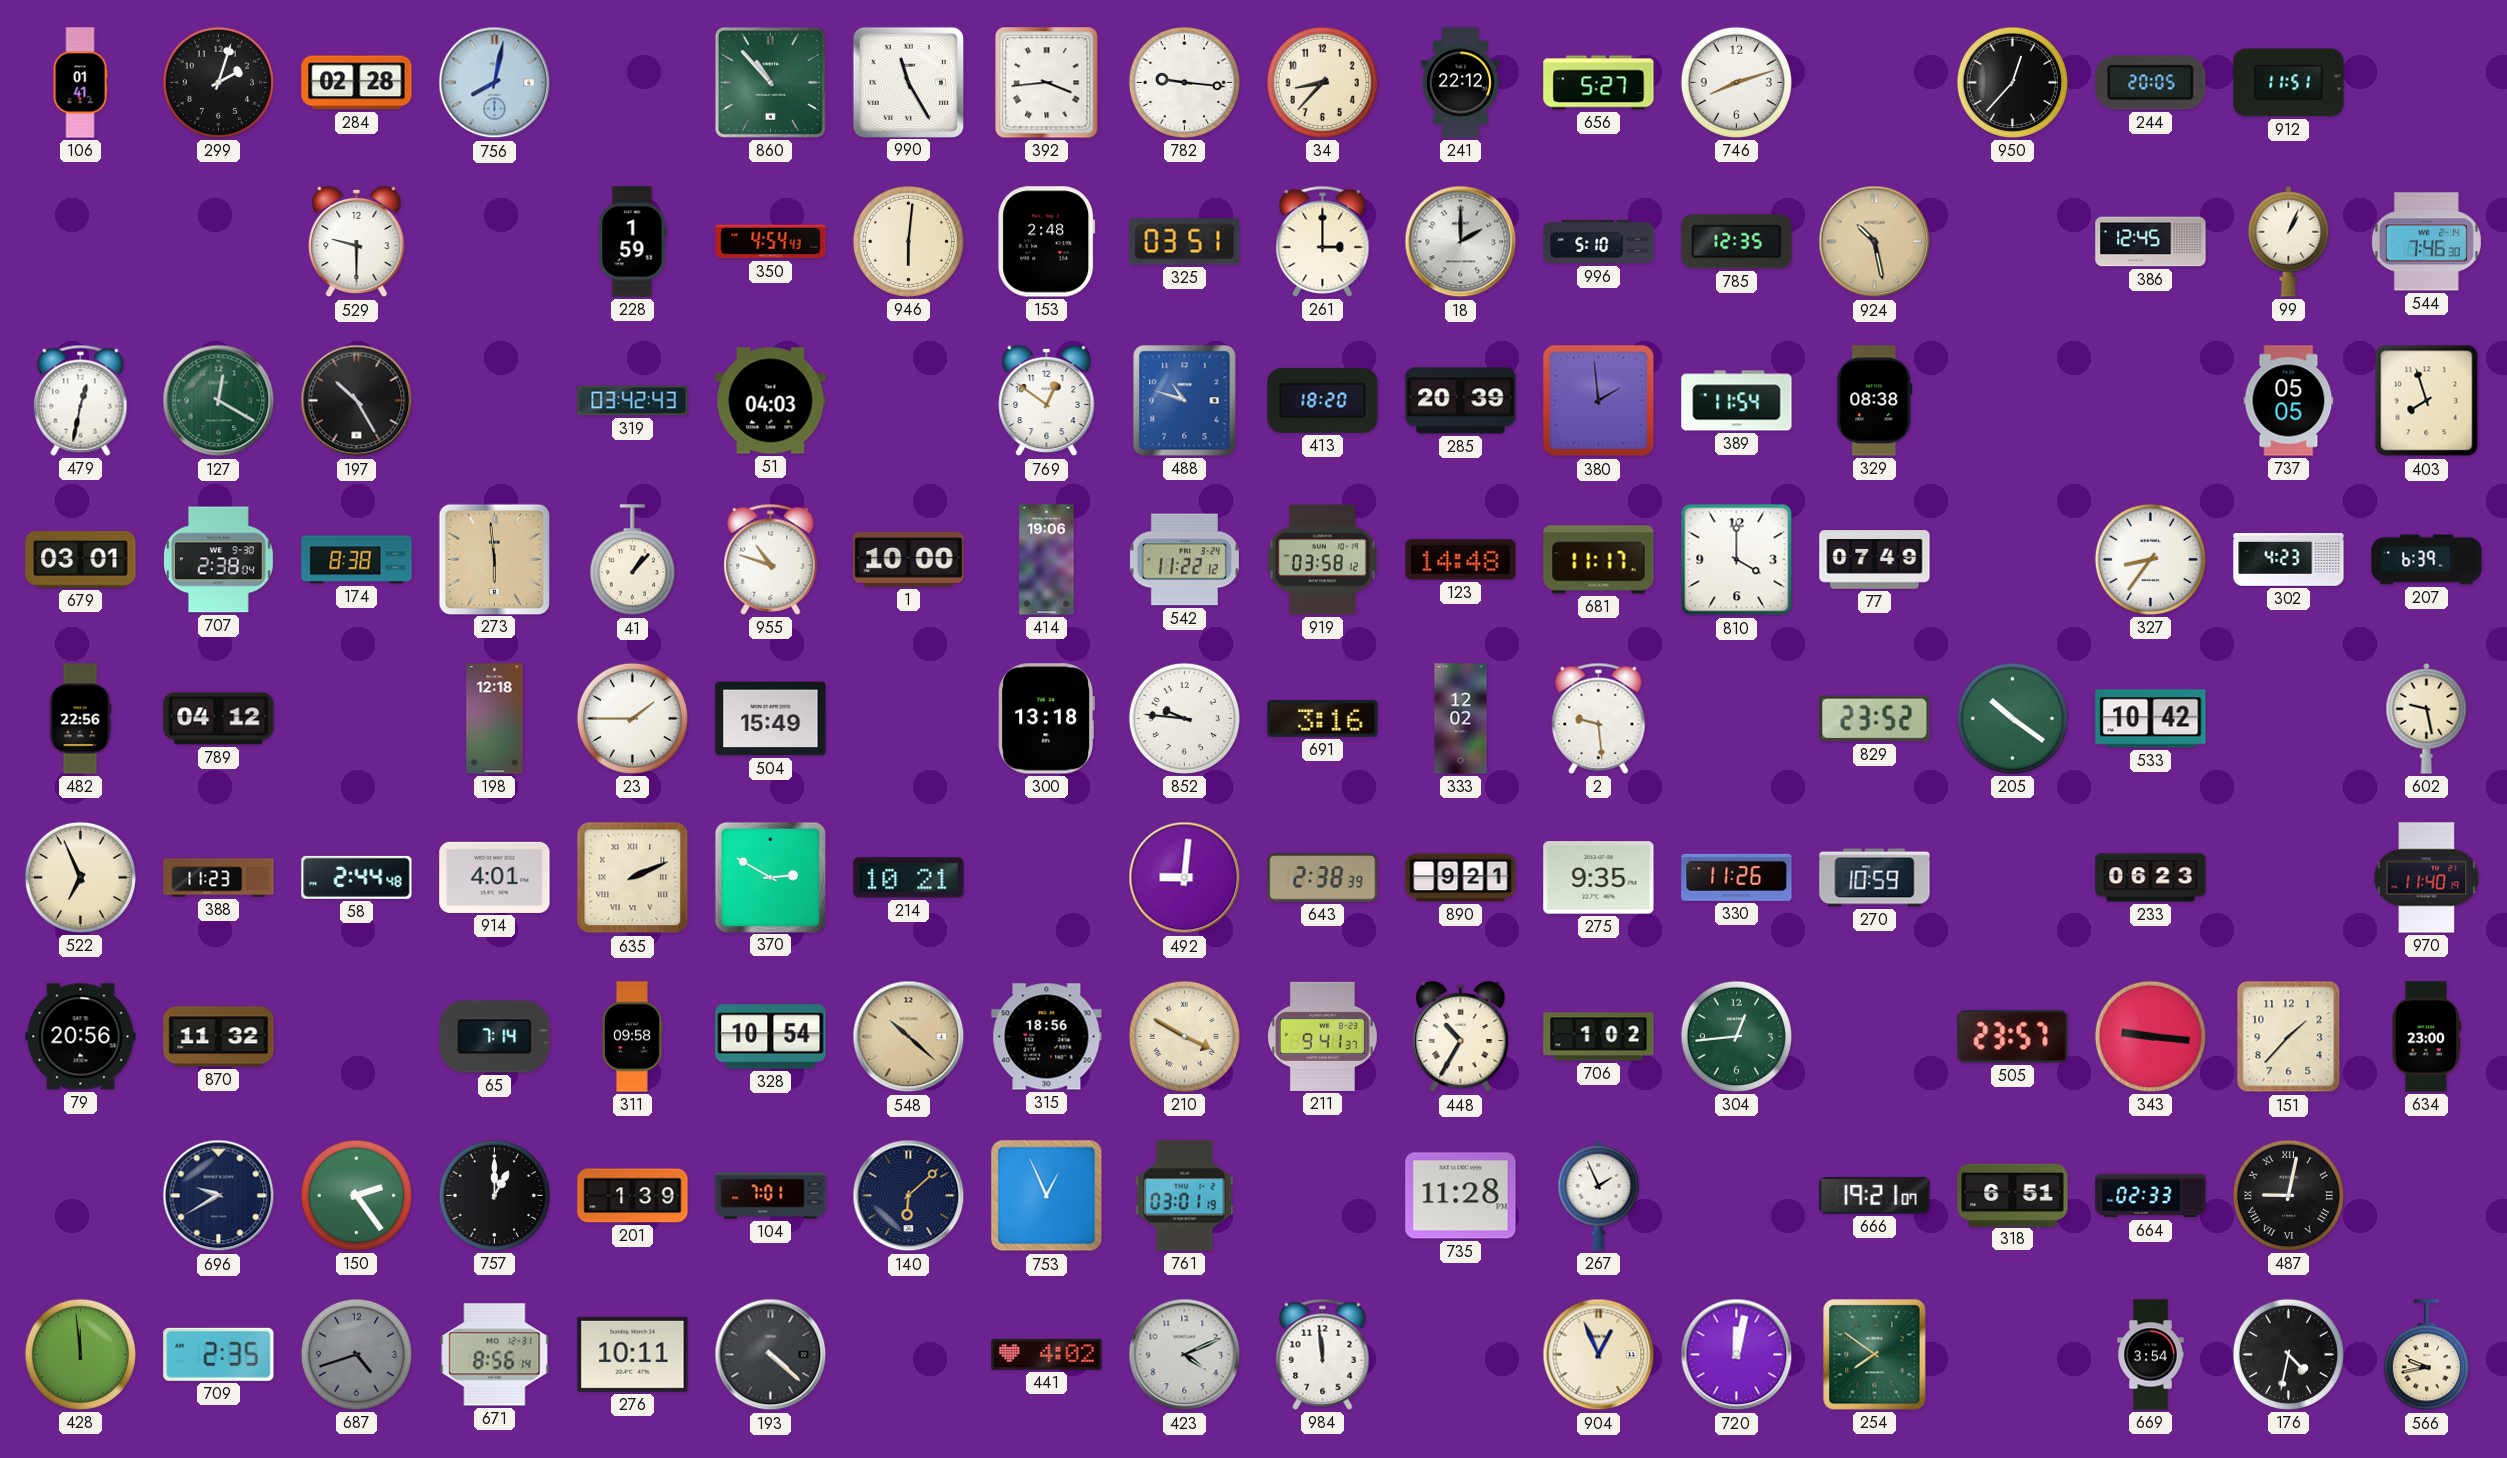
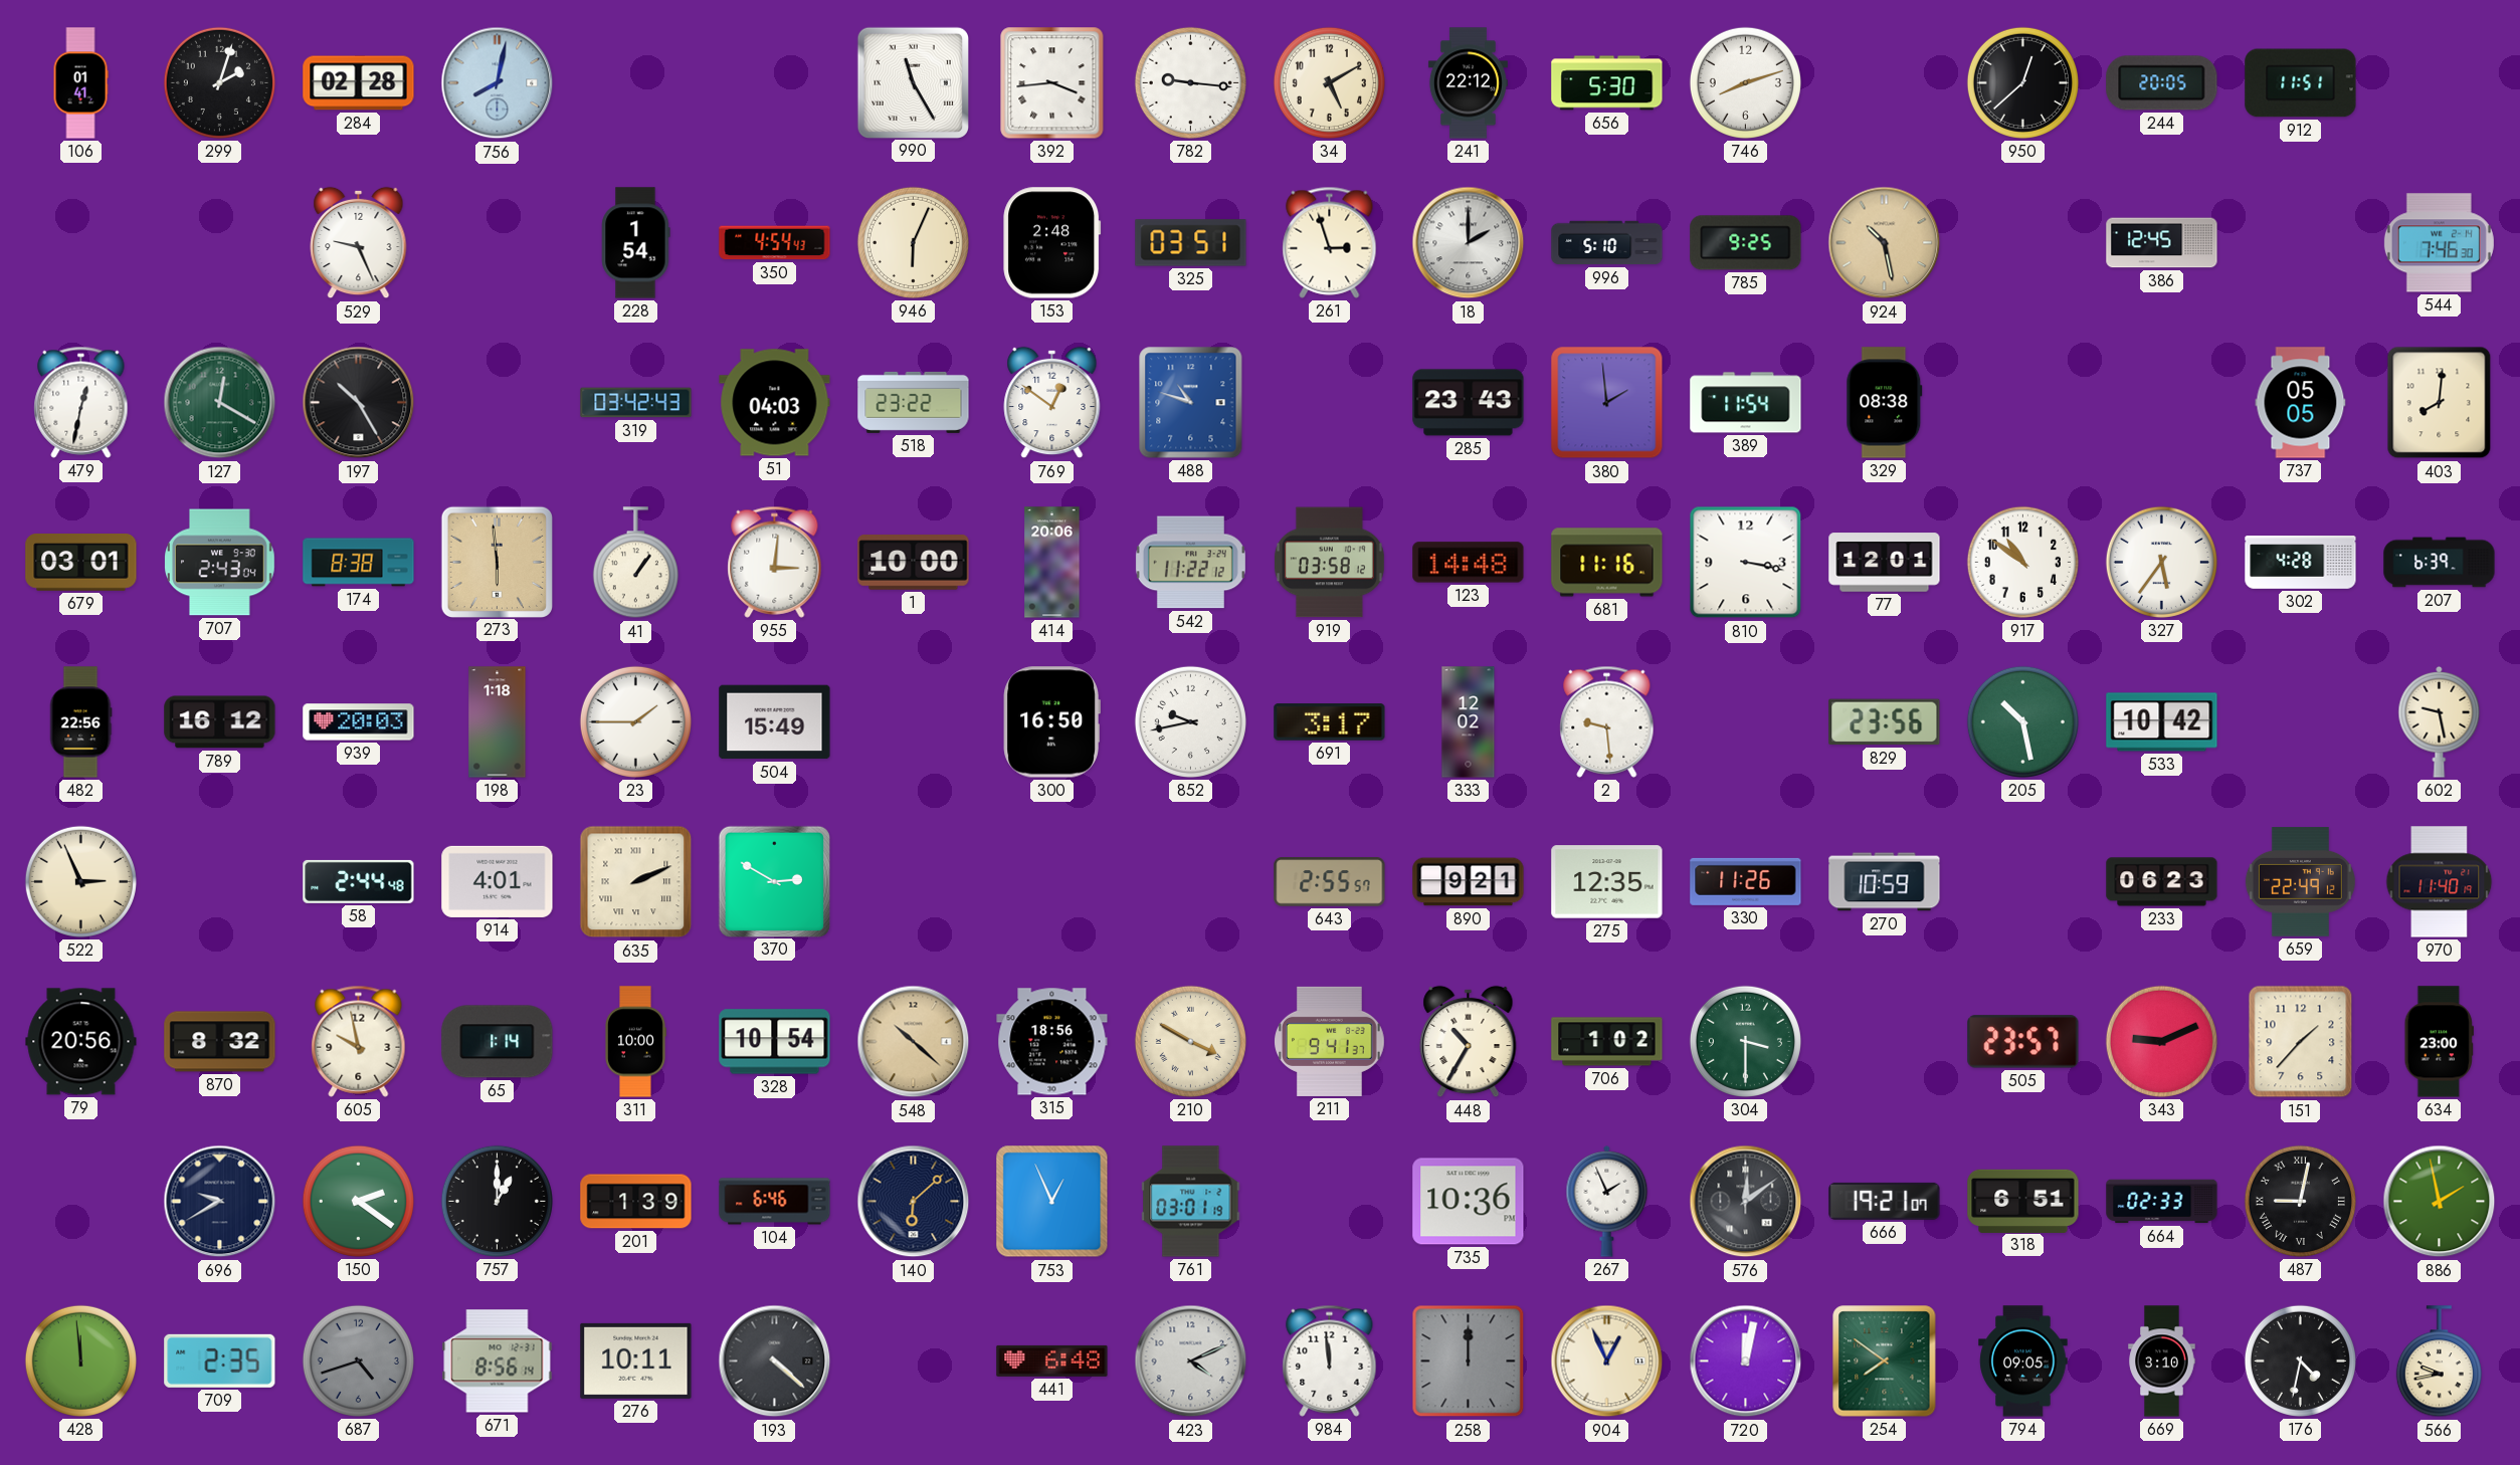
860: 10:53 -> none
34: 8:37 -> 5:10
656: 5:27 -> 5:30
950: 12:37 -> 12:38
529: 9:30 -> 9:26
228: 1:59 -> 1:54
946: 6:01 -> 6:04
261: 3:00 -> 2:57
785: 12:35 -> 9:25
99: 1:04 -> none
518: none -> 23:22
413: 18:20 -> none
285: 20:39 -> 23:43
403: 7:57 -> 8:01
707: 2:38 -> 2:43
41: 1:07 -> 1:06
955: 10:48 -> 3:01
414: 19:06 -> 20:06
681: 11:17 -> 11:16
810: 4:00 -> 3:17
77: 07:49 -> 12:01
917: none -> 10:51
327: 8:36 -> 5:36
302: 4:23 -> 4:28
789: 04:12 -> 16:12
939: none -> 20:03
198: 12:18 -> 1:18
300: 13:18 -> 16:50
852: 9:46 -> 9:43
691: 3:16 -> 3:17
829: 23:52 -> 23:56
205: 10:21 -> 10:28
522: 6:56 -> 2:56
388: 11:23 -> none
214: 10:21 -> none
492: 9:01 -> none
643: 2:38 -> 2:55
275: 9:35 -> 12:35
659: none -> 22:49
870: 11:32 -> 8:32
605: none -> 9:58
65: 7:14 -> 1:14
311: 09:58 -> 10:00
304: 12:44 -> 3:30
343: 9:16 -> 9:11
150: 2:24 -> 2:21
104: 7:01 -> 6:46
735: 11:28 -> 10:36
576: none -> 12:09
886: none -> 1:58
441: 4:02 -> 6:48
258: none -> 12:00
794: none -> 09:05
669: 3:54 -> 3:10
